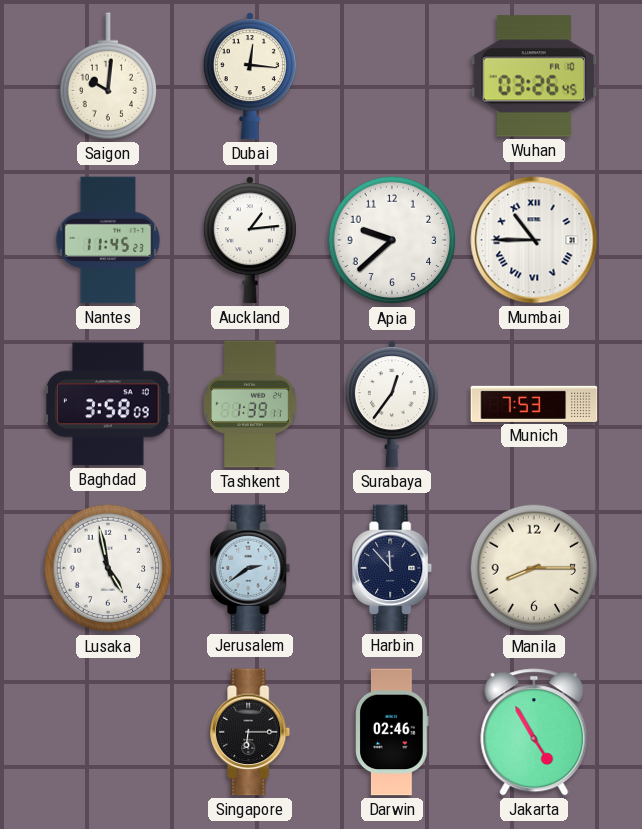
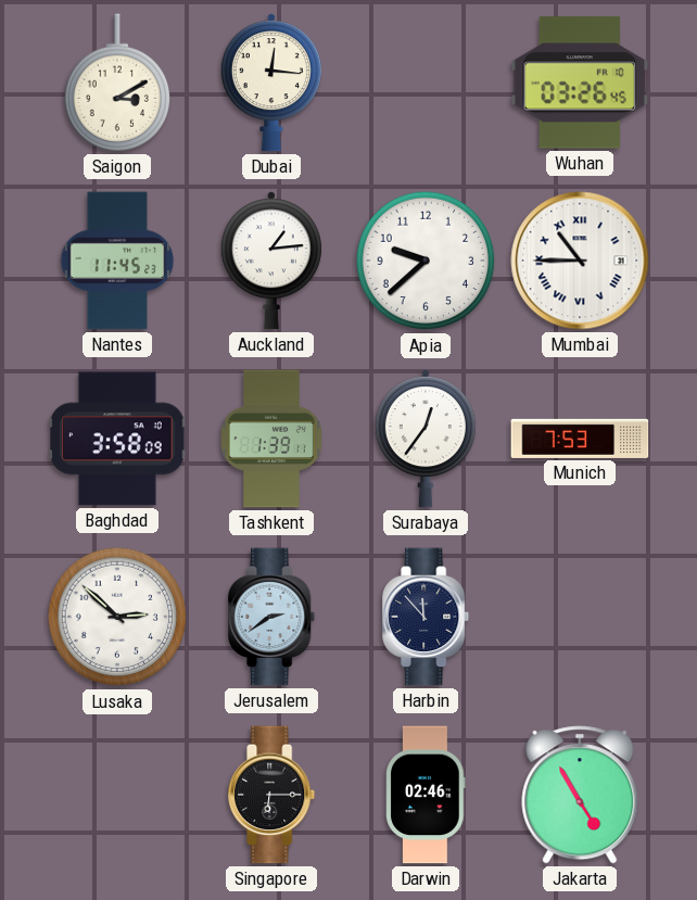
Saigon: 10:01 -> 3:10
Lusaka: 4:58 -> 2:52
Manila: 8:15 -> none
